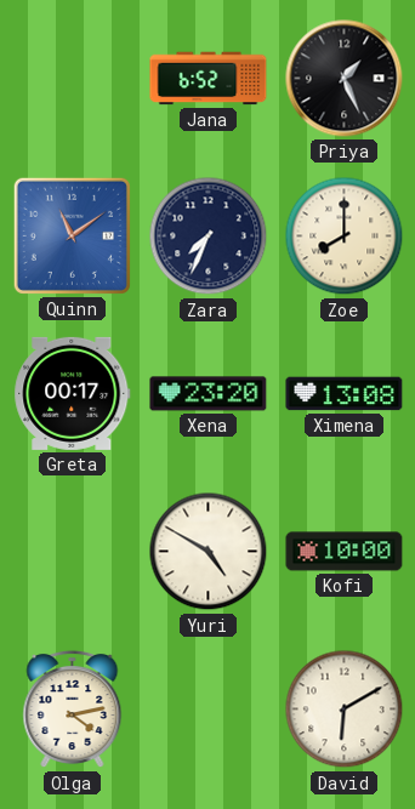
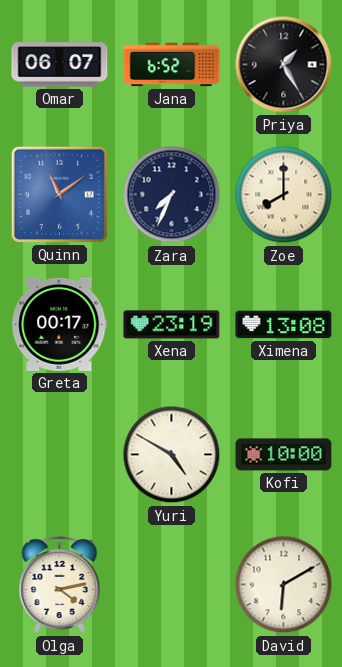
Omar: none -> 06:07
Priya: 1:26 -> 1:25
Xena: 23:20 -> 23:19
